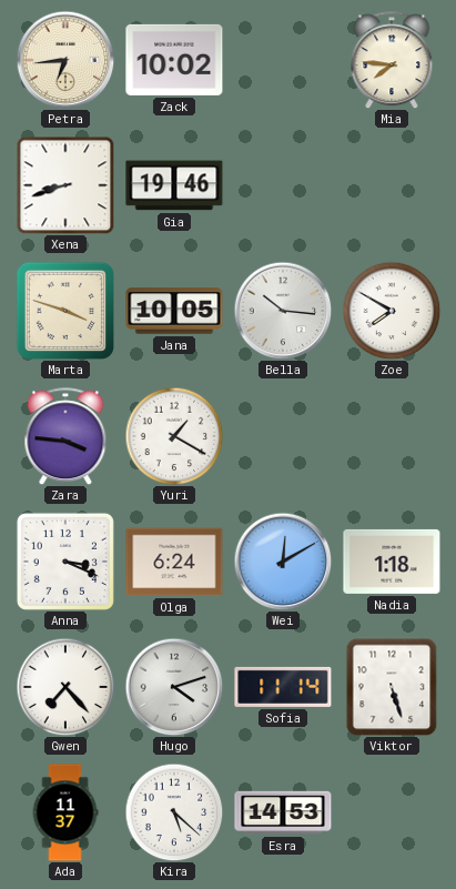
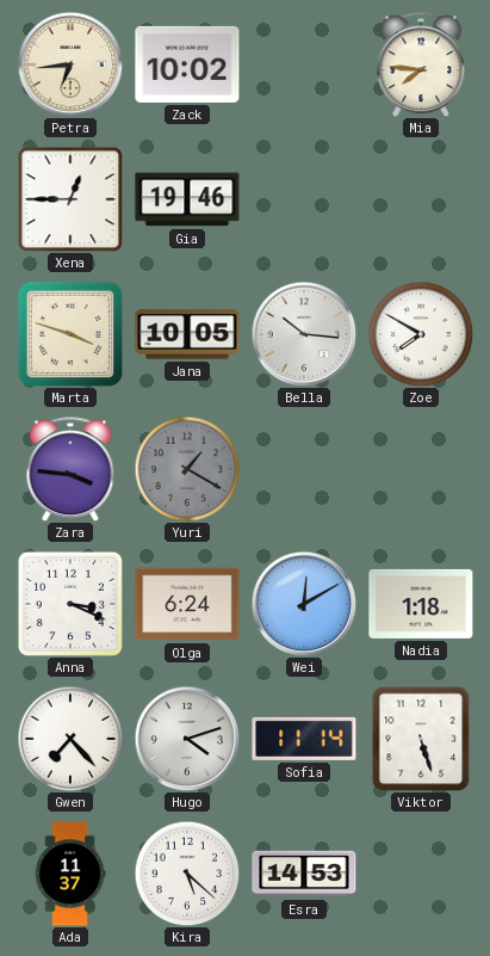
Xena: 8:42 -> 12:45
Yuri dial: white -> grey
